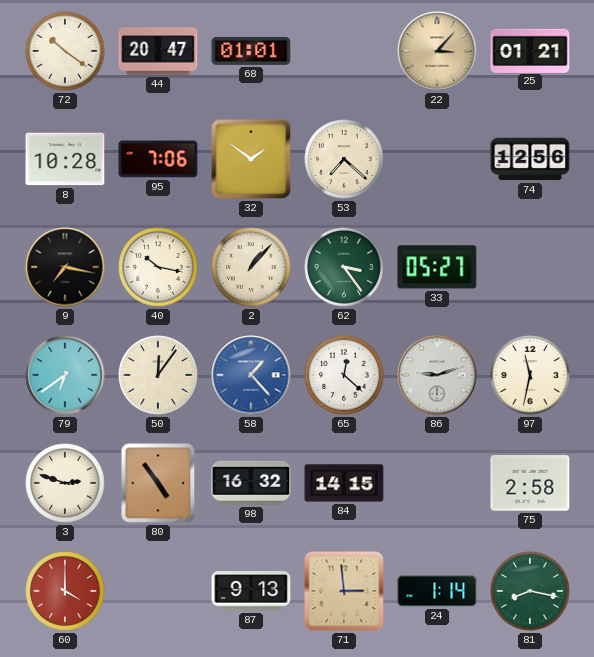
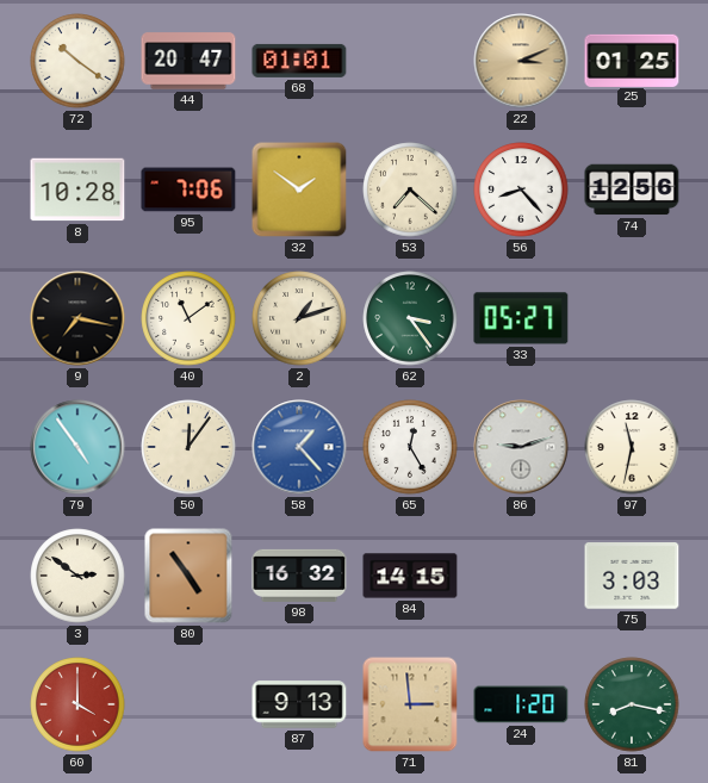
22: 3:07 -> 3:11
25: 01:21 -> 01:25
56: none -> 8:23
40: 10:17 -> 11:09
2: 1:07 -> 1:12
79: 6:39 -> 4:54
65: 12:22 -> 12:25
3: 2:48 -> 2:51
75: 2:58 -> 3:03
24: 1:14 -> 1:20
